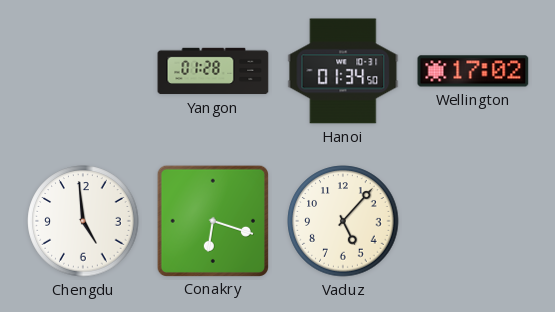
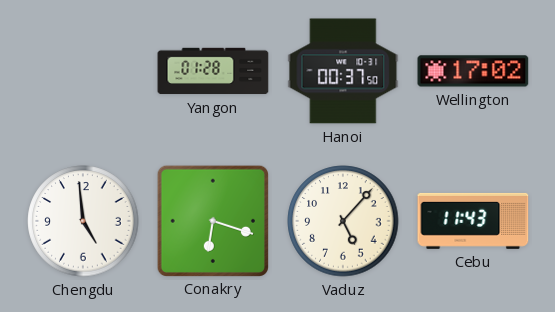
Hanoi: 01:34 -> 00:37
Cebu: none -> 11:43
